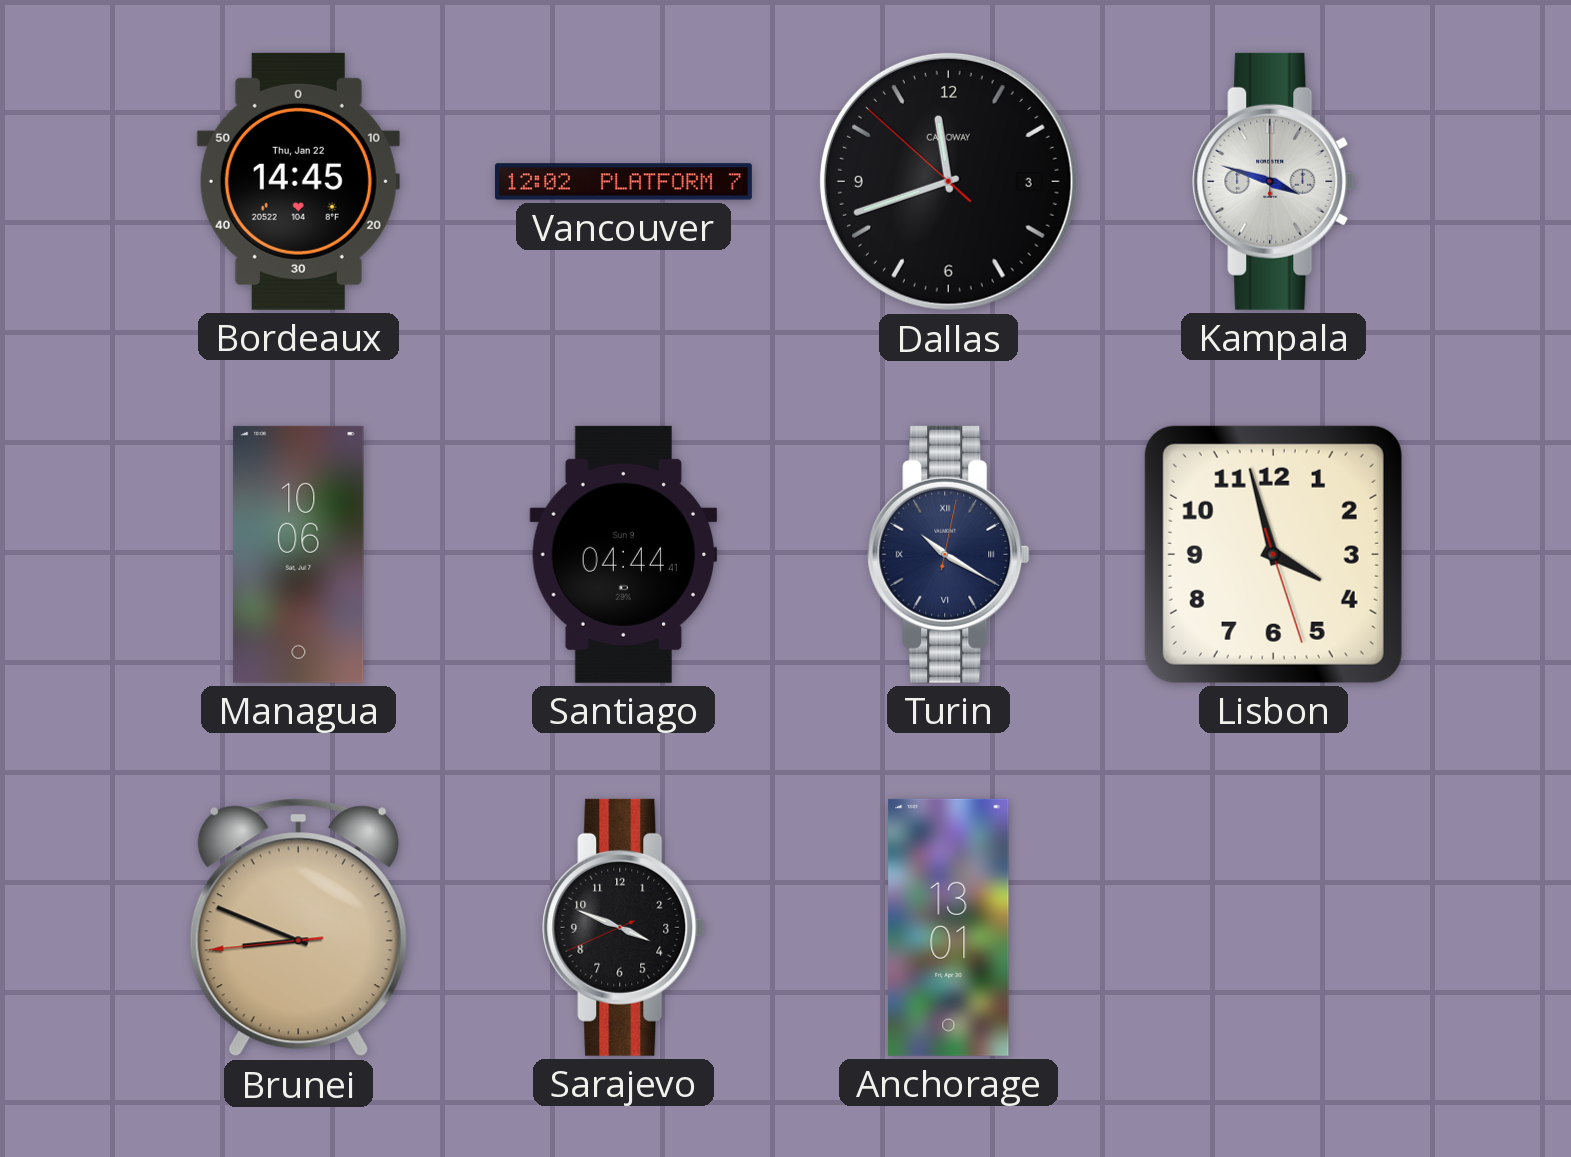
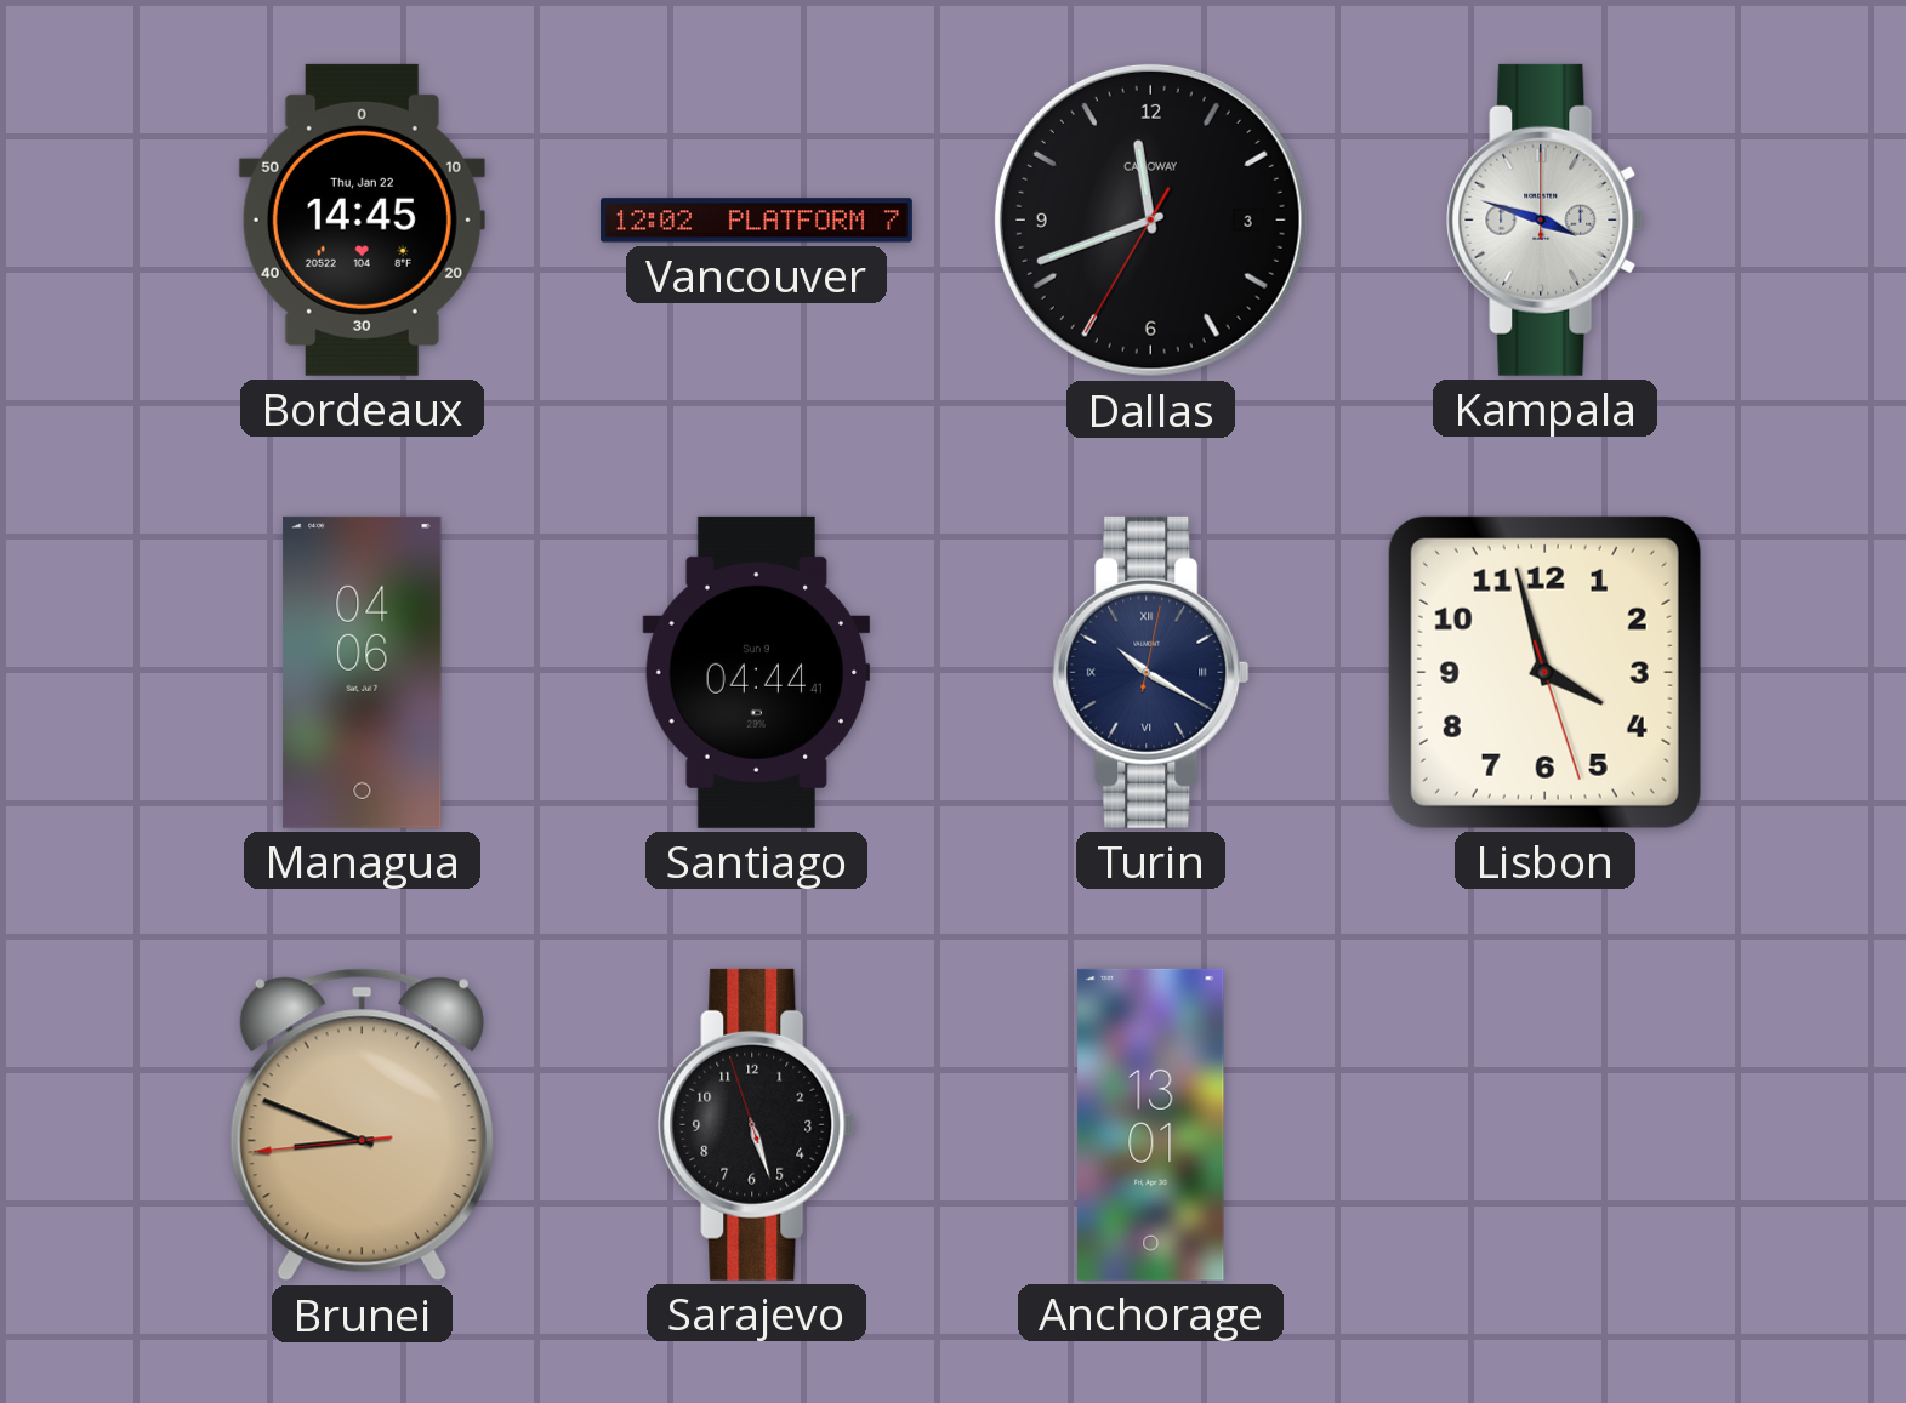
Dallas: 11:41:52 -> 11:41:35
Managua: 10:06 -> 04:06
Sarajevo: 3:48 -> 5:26
